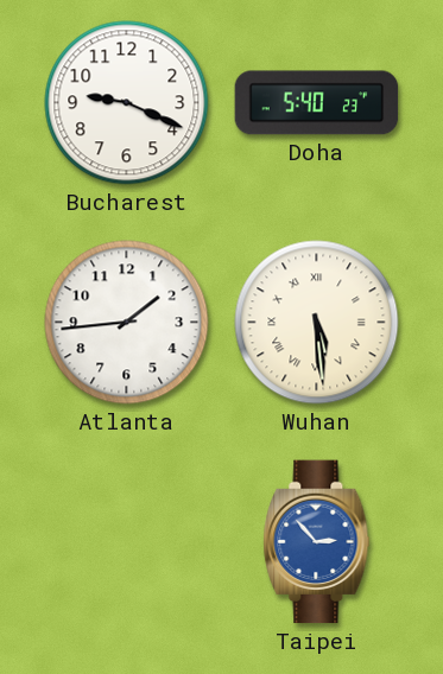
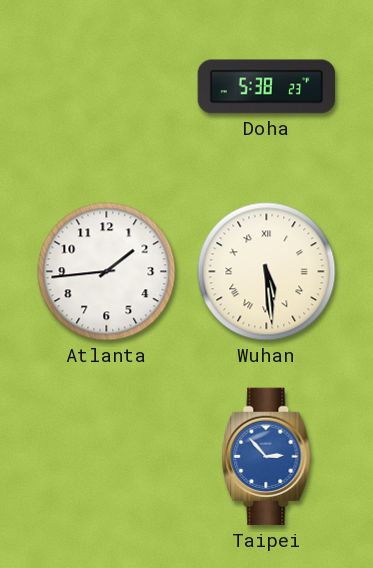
Bucharest: 9:19 -> none
Doha: 5:40 -> 5:38
